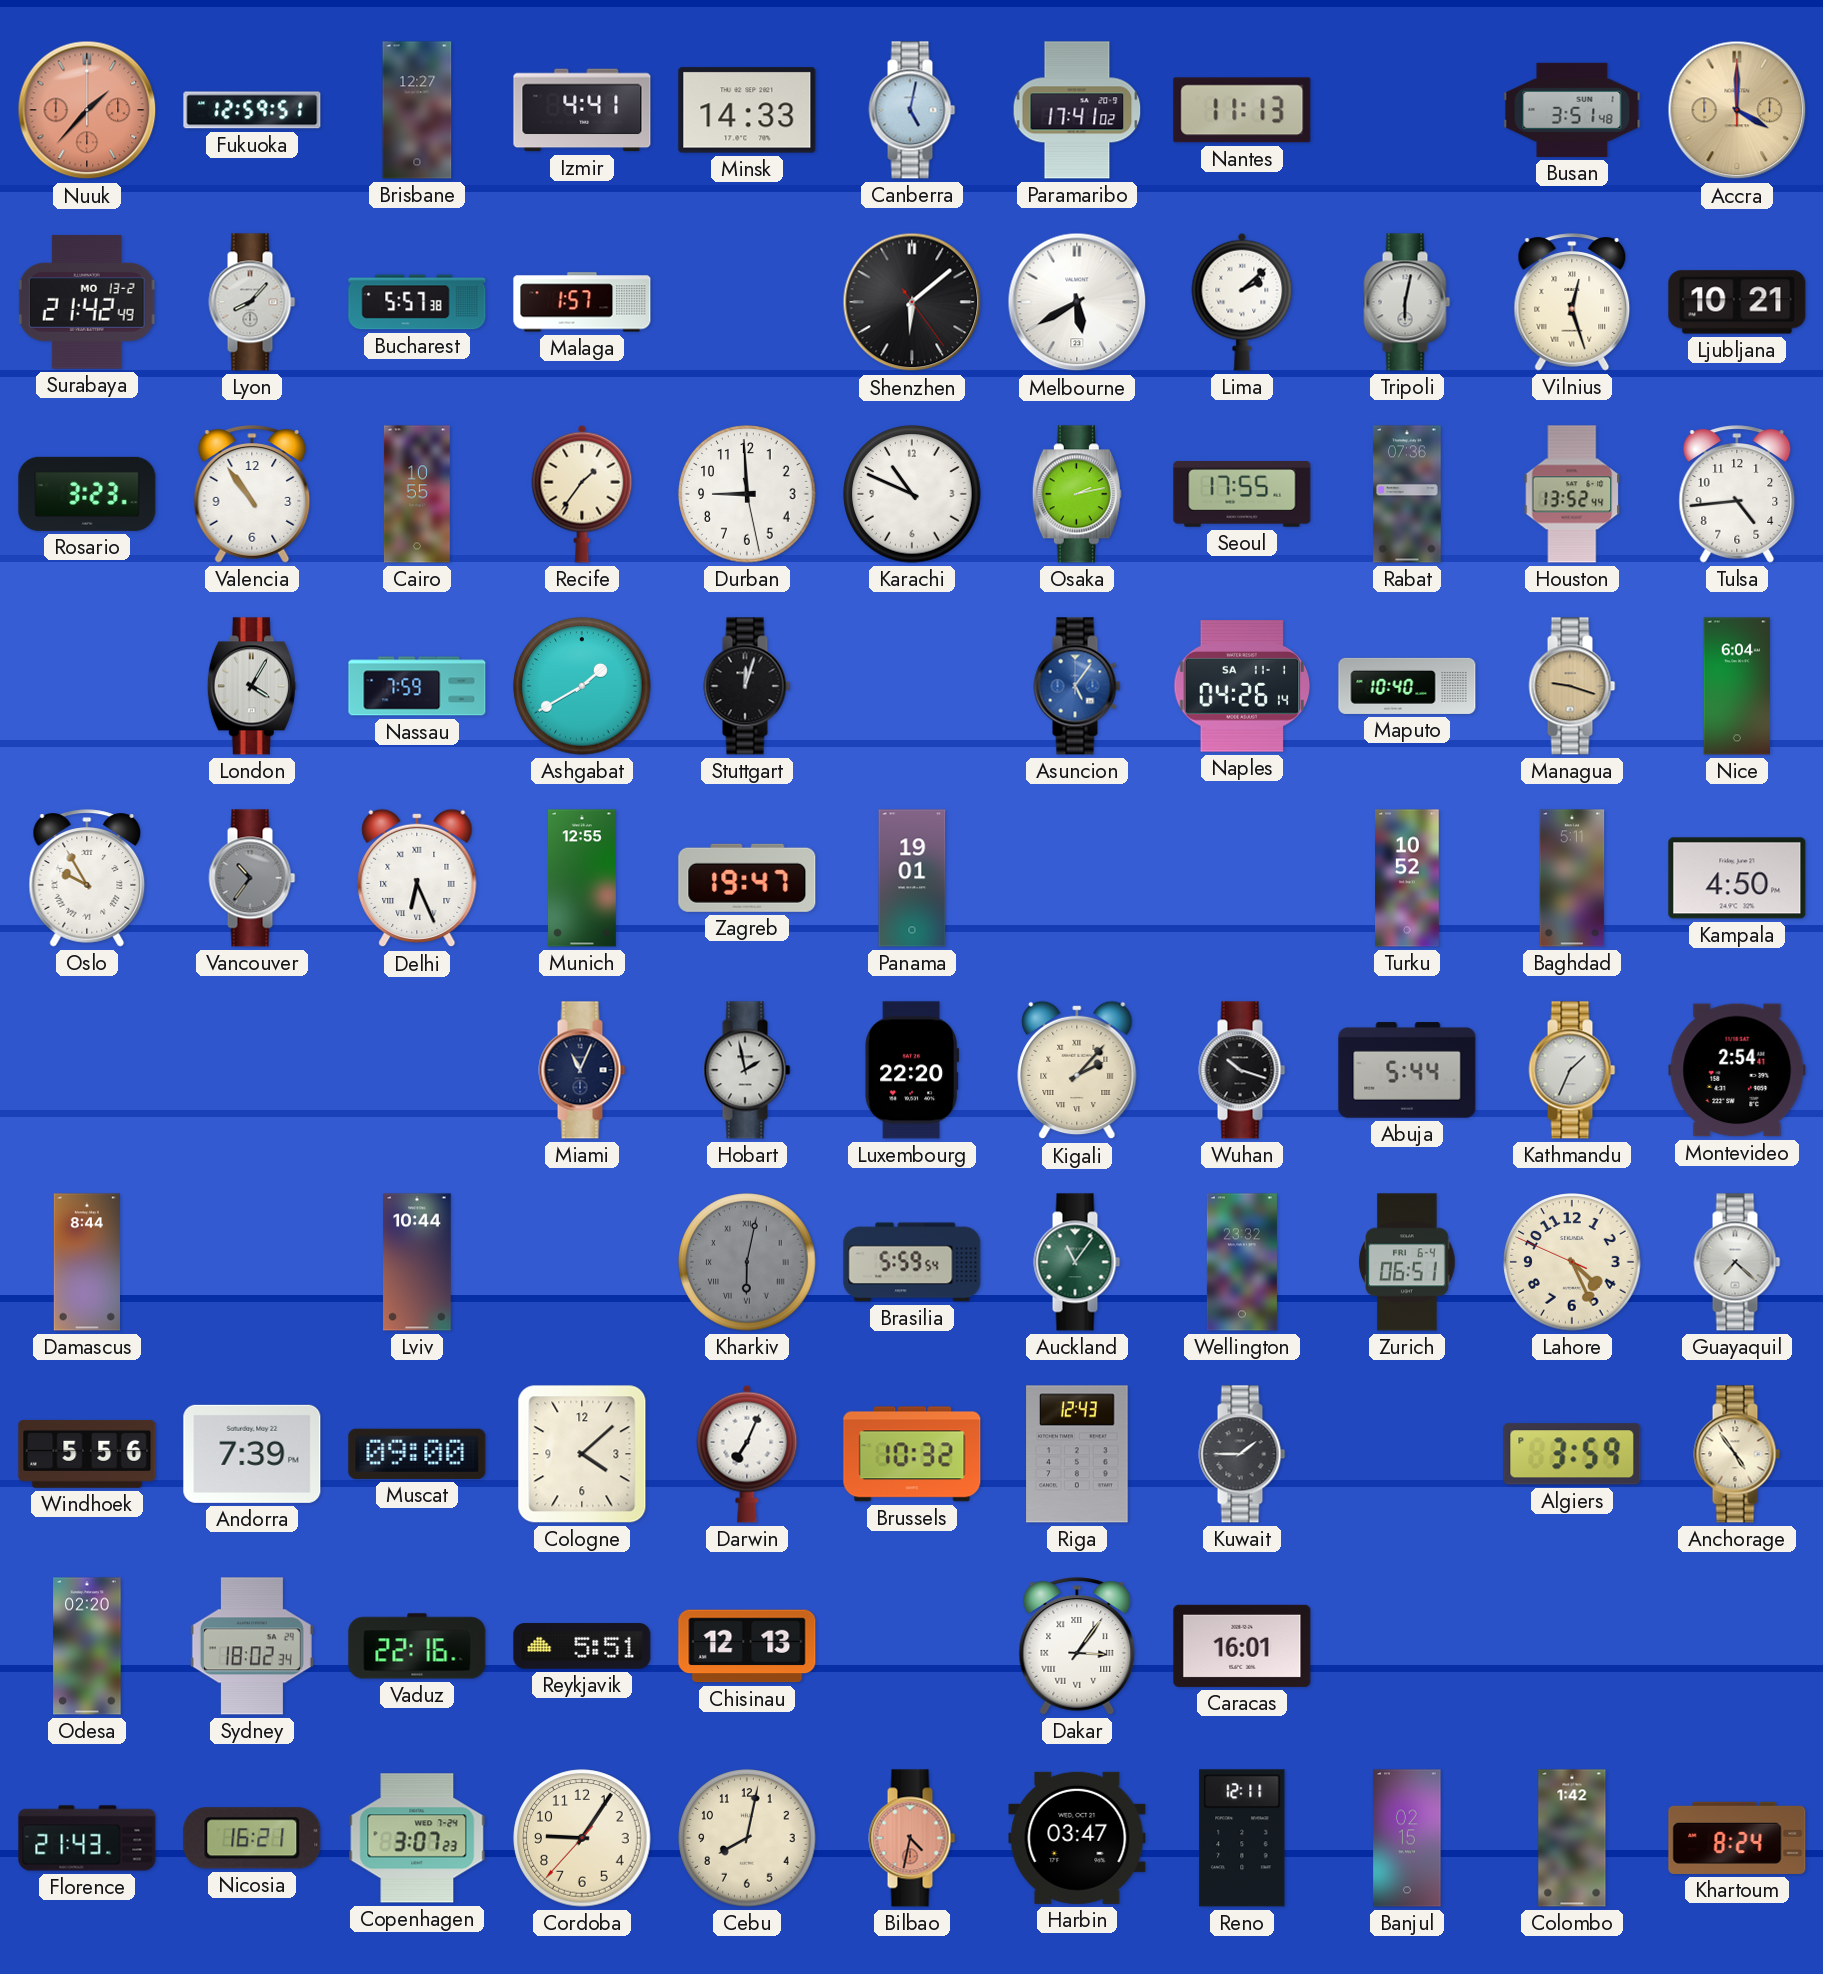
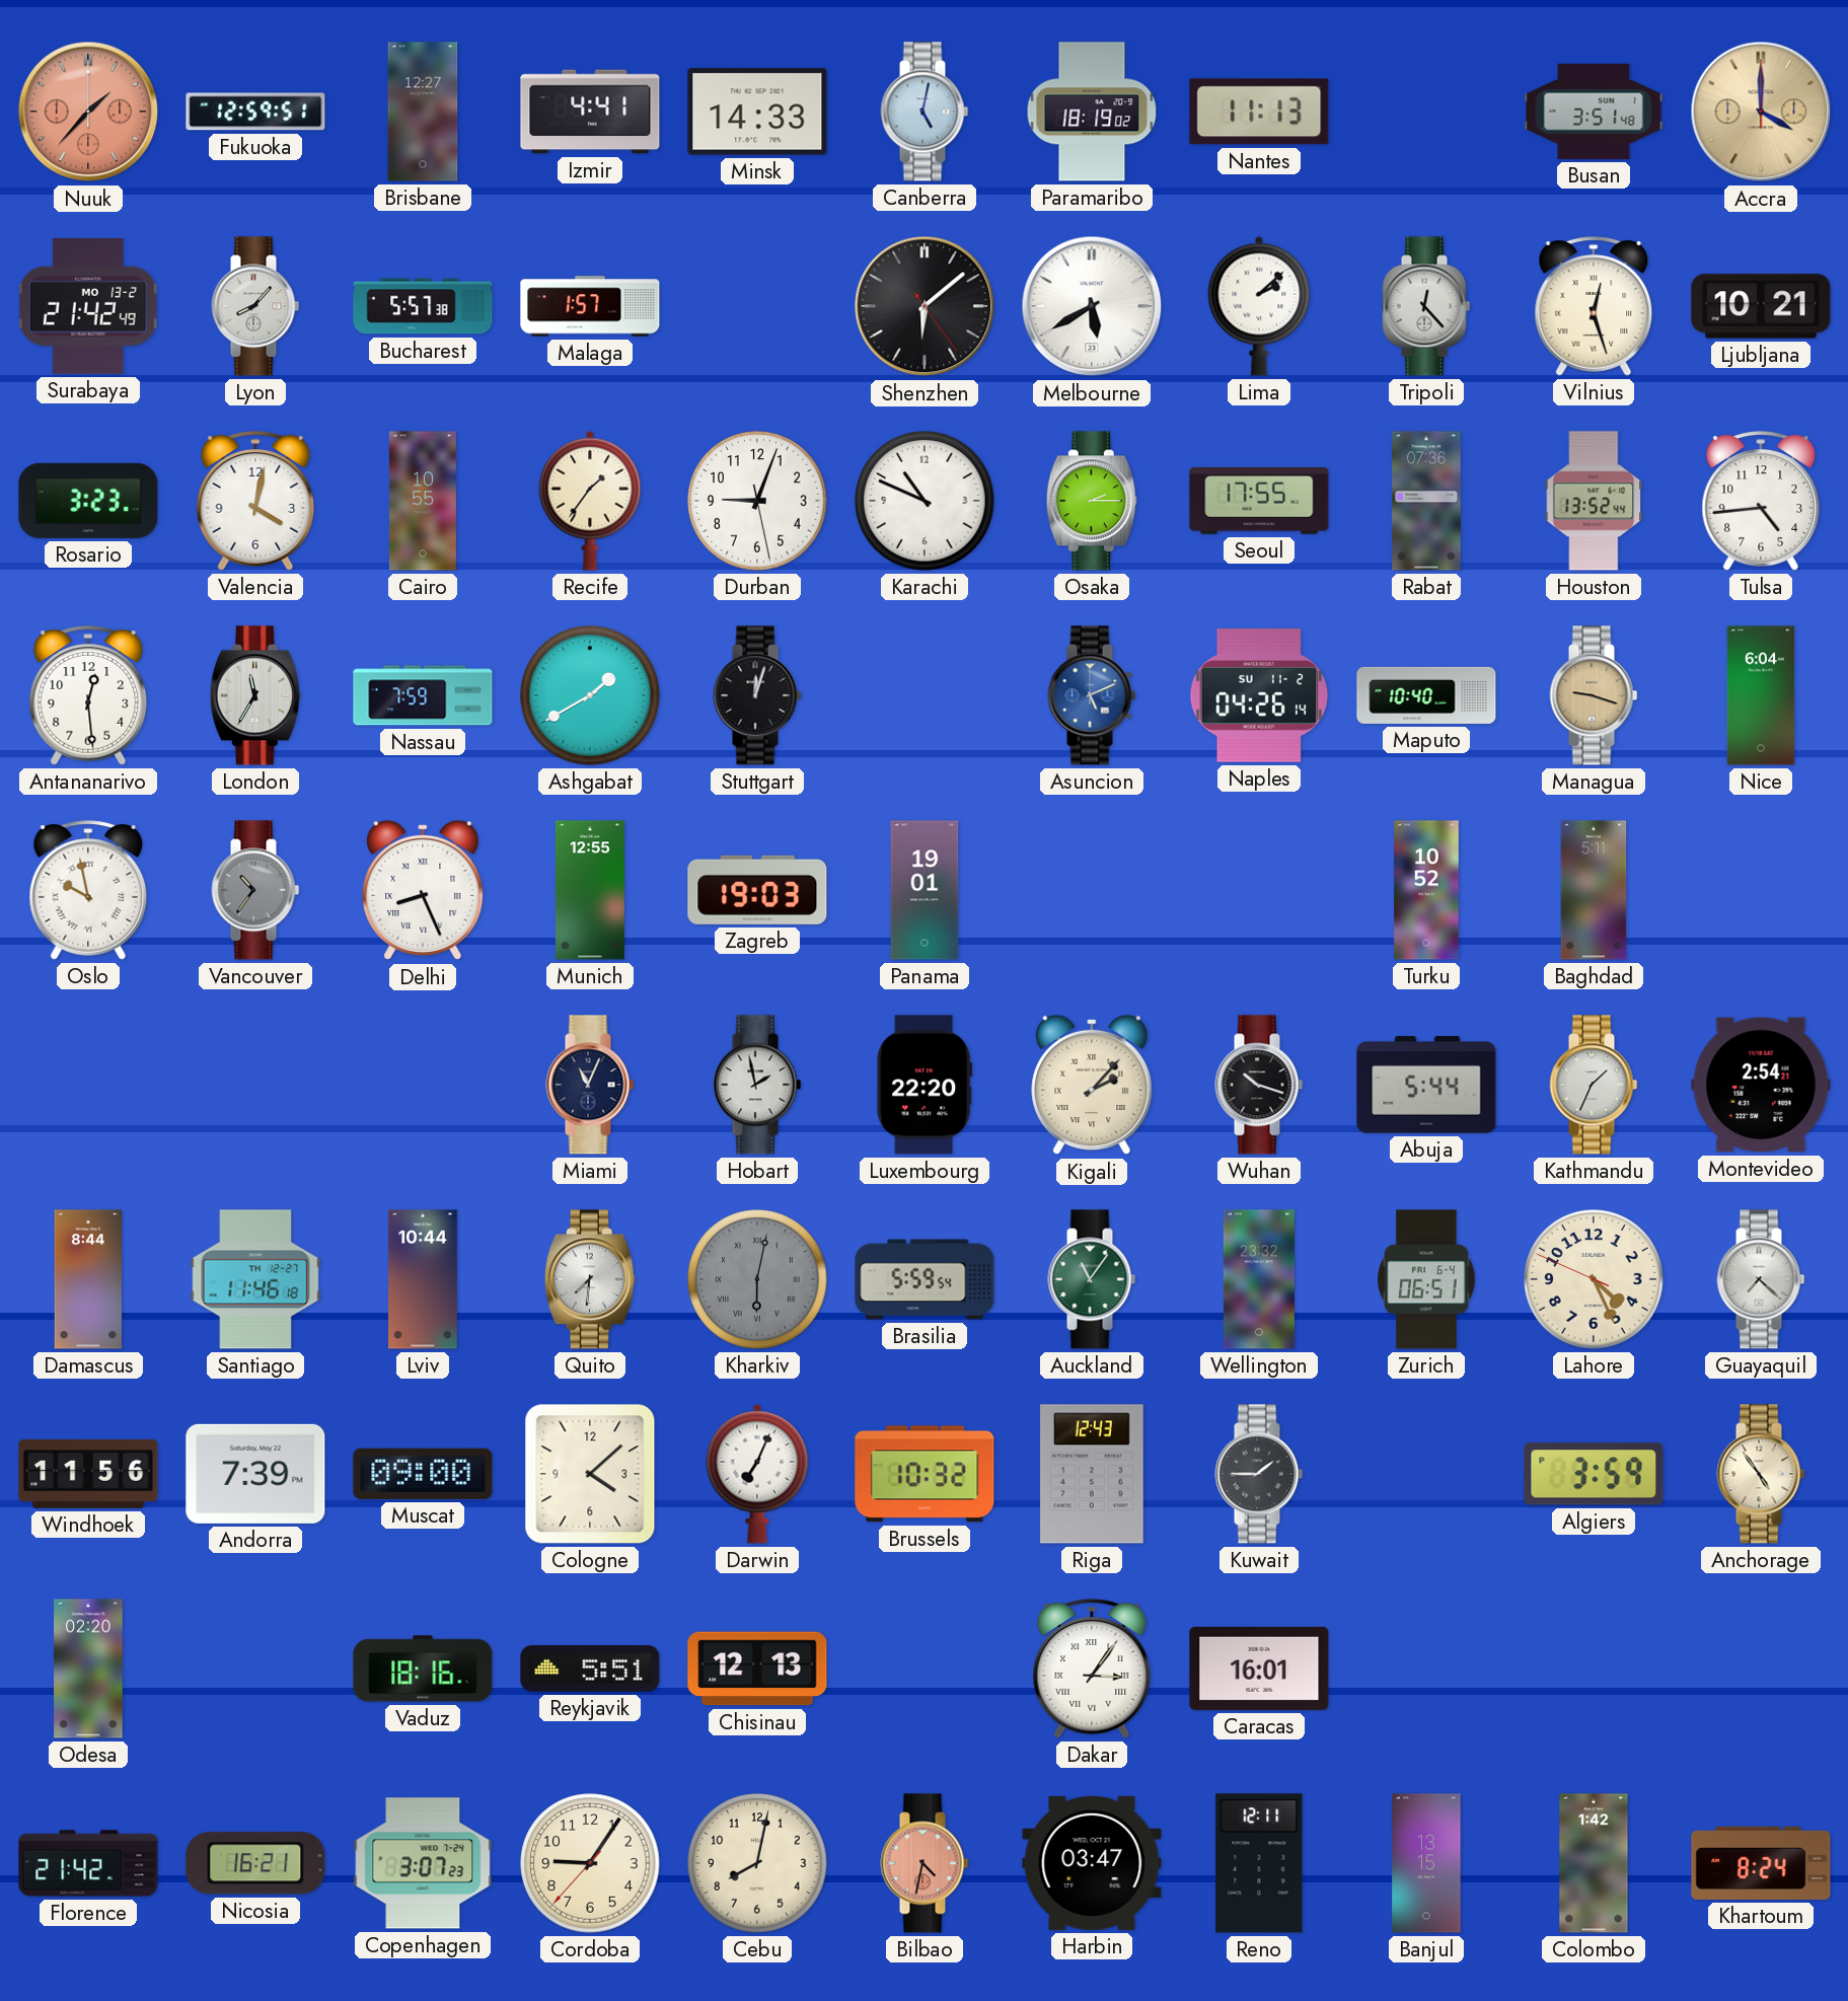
Paramaribo: 17:41 -> 18:19
Tripoli: 6:02 -> 12:23
Valencia: 10:54 -> 4:02
Durban: 8:59 -> 9:03
Osaka: 2:13 -> 2:15
Antananarivo: none -> 12:29
London: 4:05 -> 11:35
Asuncion: 5:06 -> 5:11
Naples date: SA 11-1 -> SU 11-2
Oslo: 9:55 -> 9:58
Delhi: 6:26 -> 8:26
Zagreb: 19:47 -> 19:03
Kampala: 4:50 -> none
Montevideo: 2:54:41 -> 2:54:21
Santiago: none -> 11:46
Quito: none -> 7:31
Windhoek: 5:56 -> 11:56
Sydney: 18:02 -> none
Vaduz: 22:16 -> 18:16
Florence: 21:43 -> 21:42
Banjul: 02:15 -> 13:15
